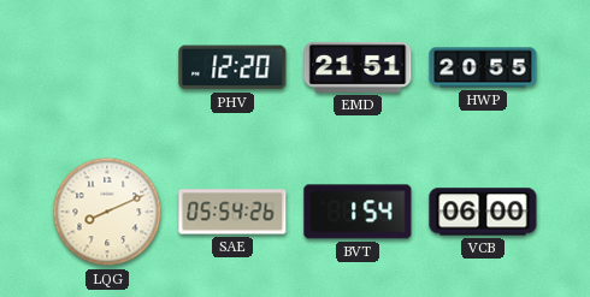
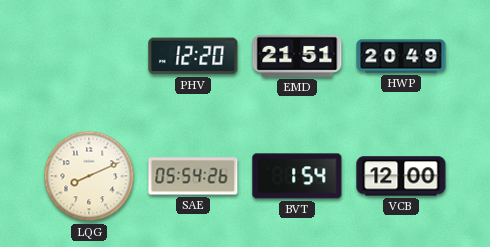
HWP: 20:55 -> 20:49
VCB: 06:00 -> 12:00
